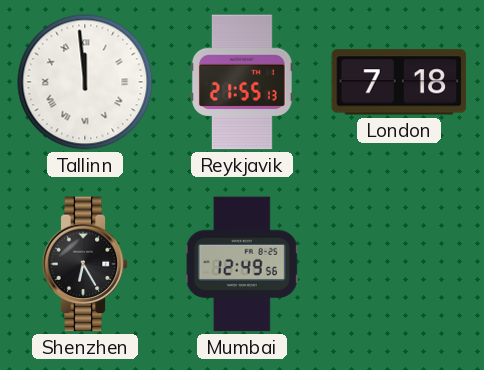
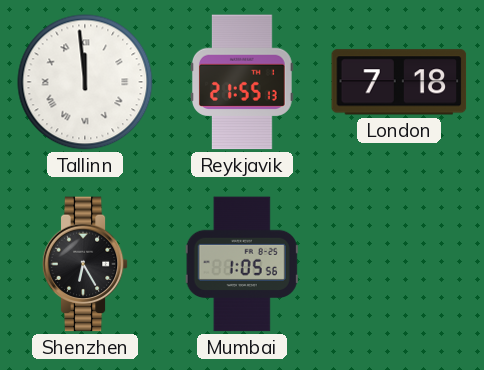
Mumbai: 12:49 -> 1:05
